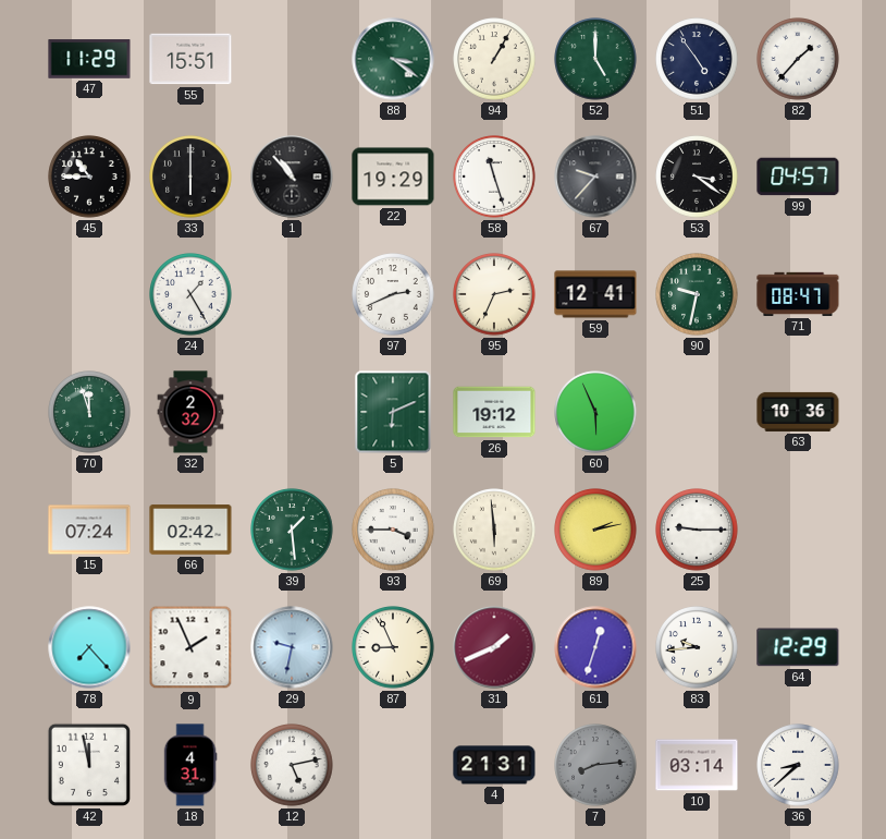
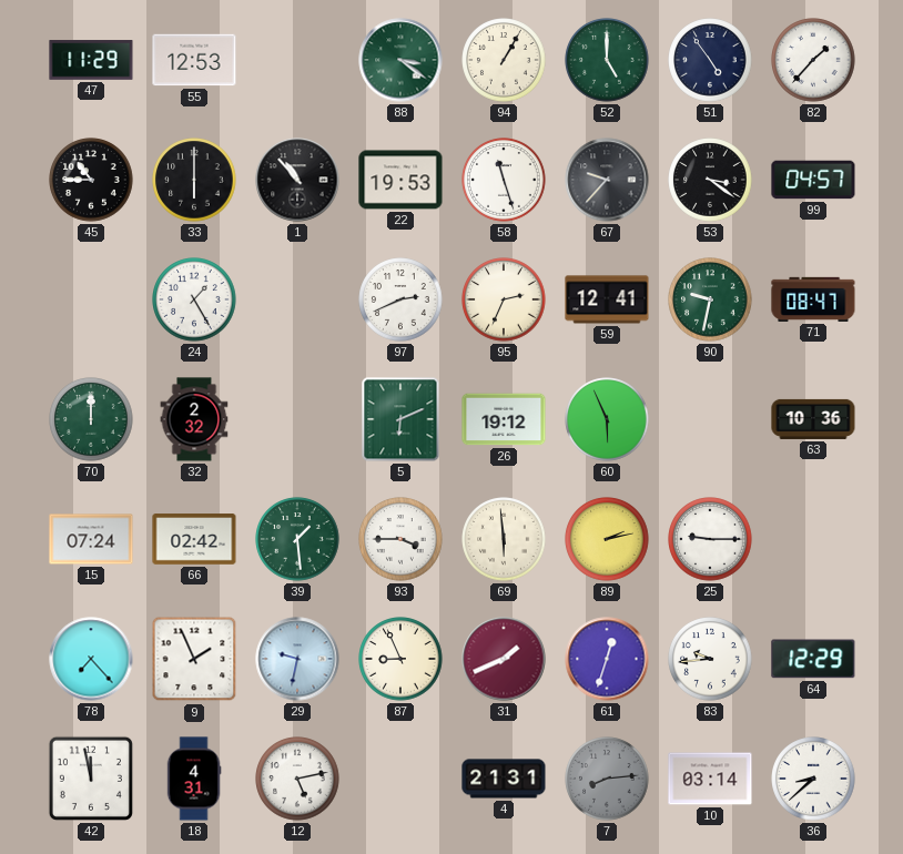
55: 15:51 -> 12:53
22: 19:29 -> 19:53
70: 11:57 -> 12:00
